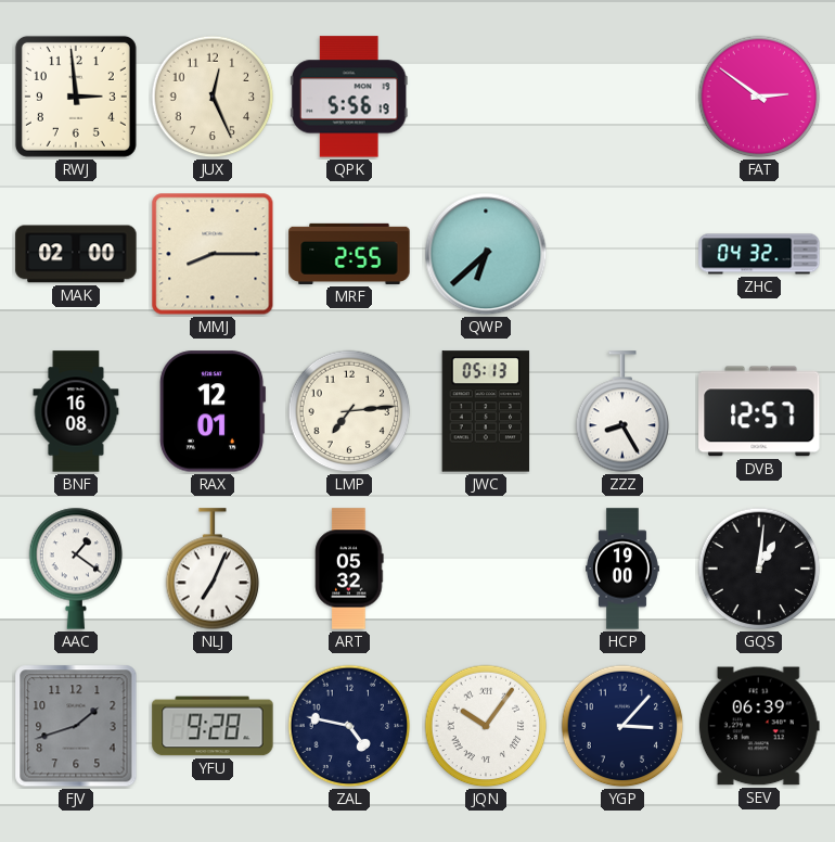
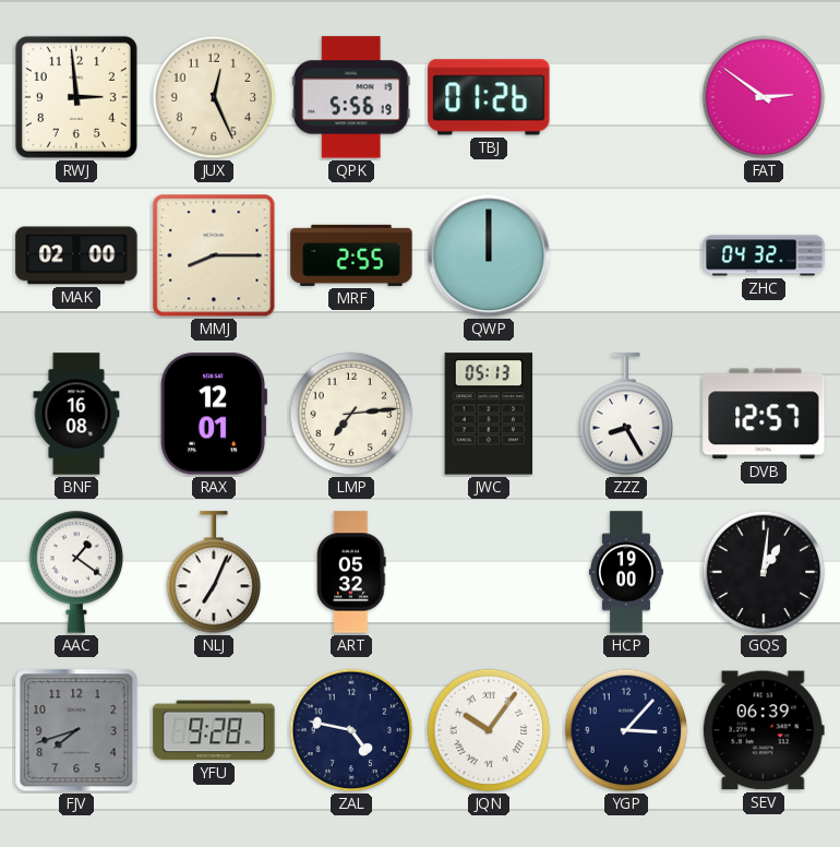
TBJ: none -> 01:26
QWP: 6:38 -> 12:00
FJV: 1:42 -> 7:42
